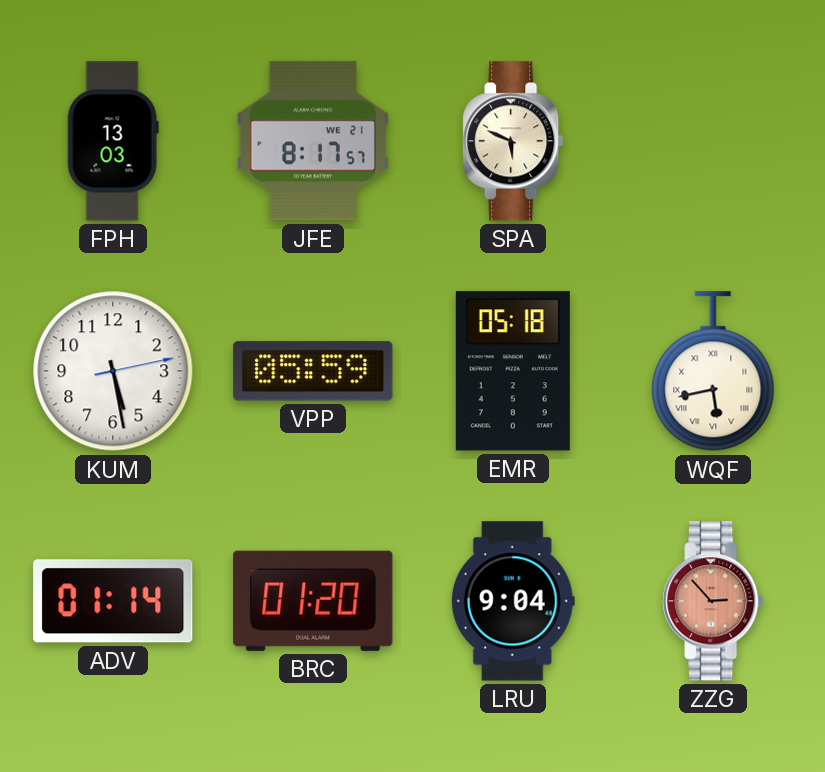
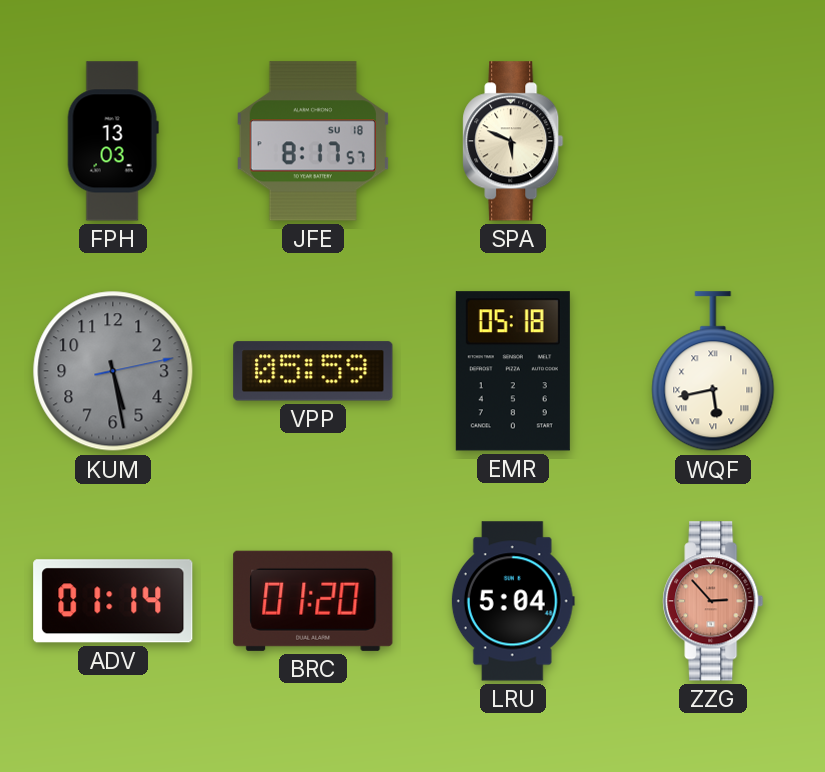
JFE date: WE 21 -> SU 18
KUM dial: white -> grey
LRU: 9:04 -> 5:04
